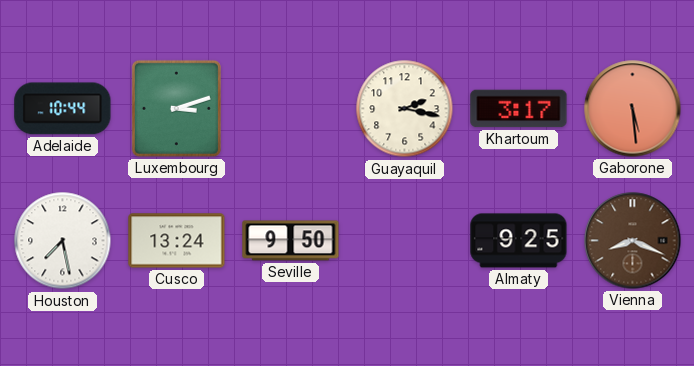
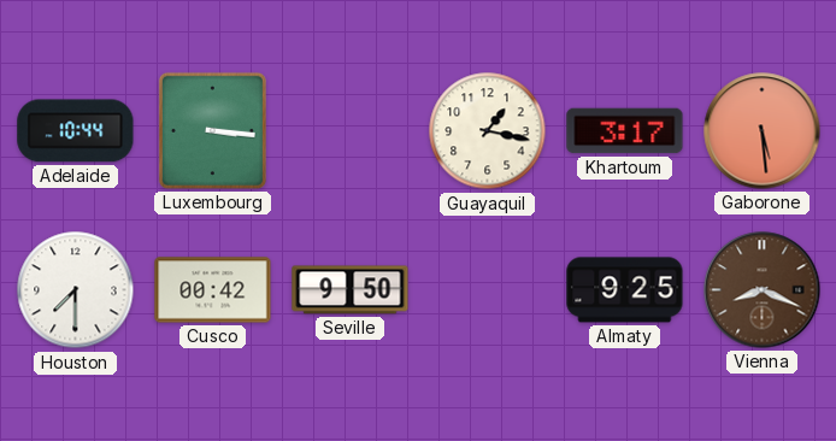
Luxembourg: 3:12 -> 3:16
Guayaquil: 2:17 -> 1:17
Houston: 7:28 -> 7:30
Cusco: 13:24 -> 00:42
